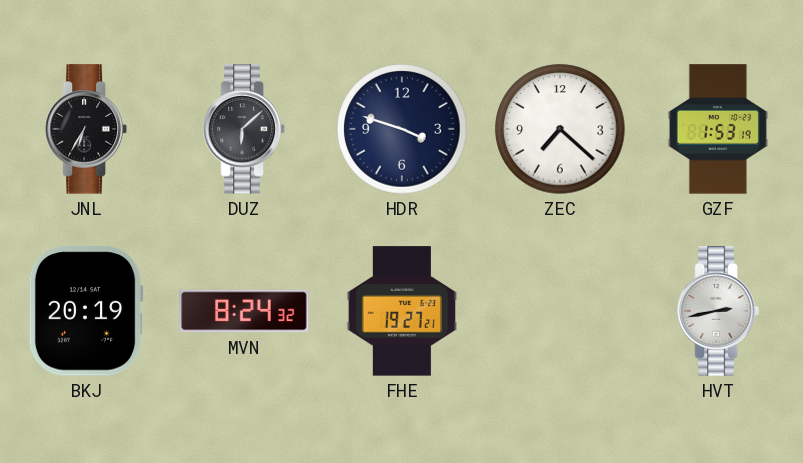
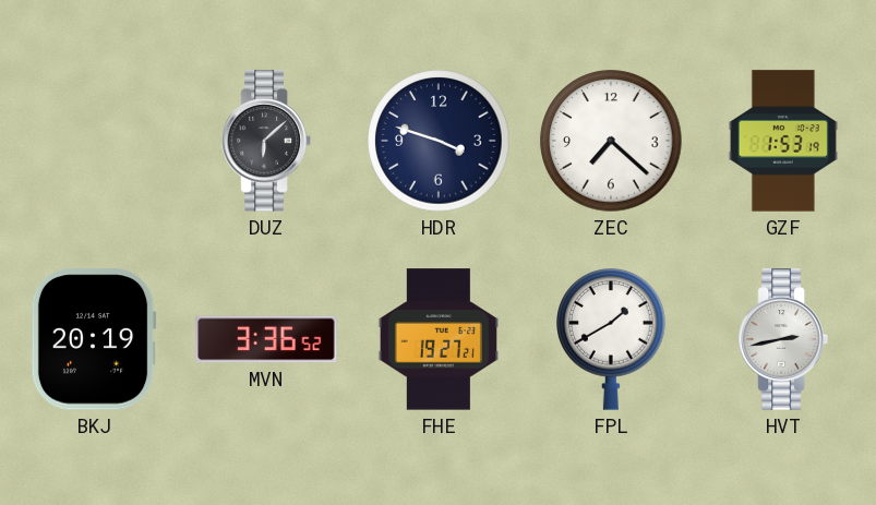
JNL: 6:35 -> none
MVN: 8:24 -> 3:36
FPL: none -> 1:40
